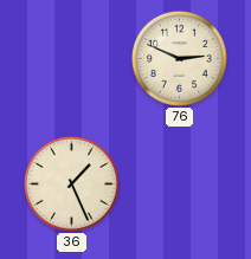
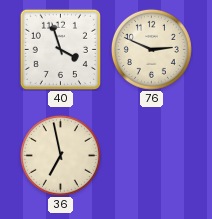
40: none -> 3:57
36: 1:26 -> 6:58
